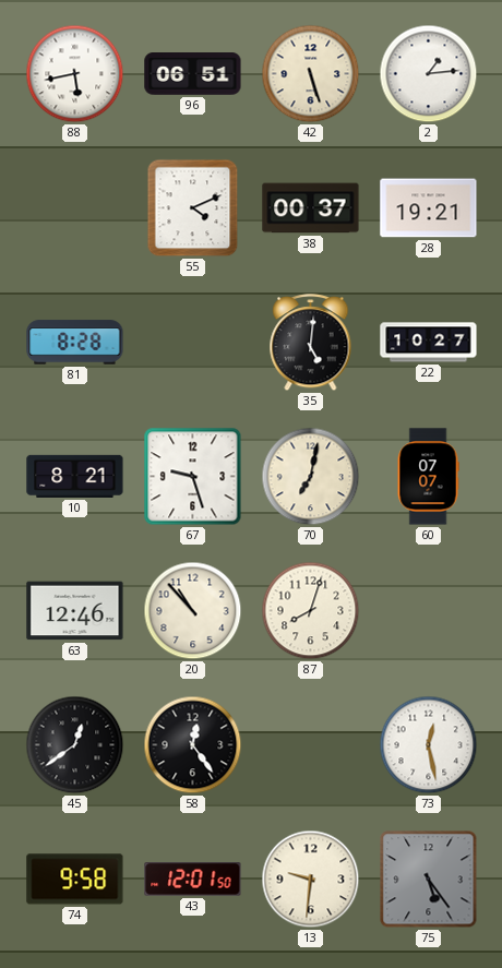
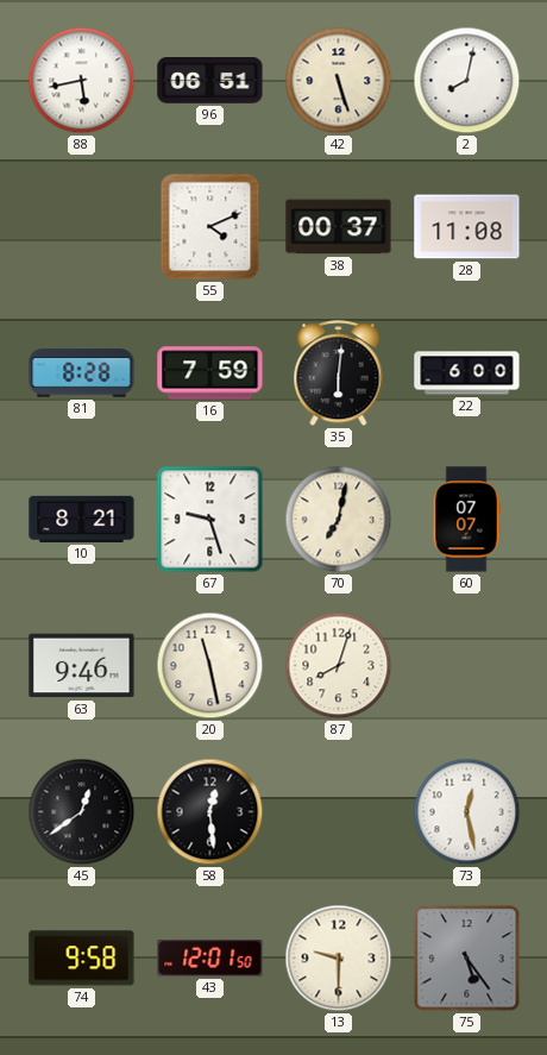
2: 1:14 -> 8:02
28: 19:21 -> 11:08
16: none -> 7:59
35: 5:01 -> 6:01
22: 10:27 -> 6:00
63: 12:46 -> 9:46
20: 10:53 -> 11:28
58: 12:24 -> 12:29
13: 9:31 -> 9:30
